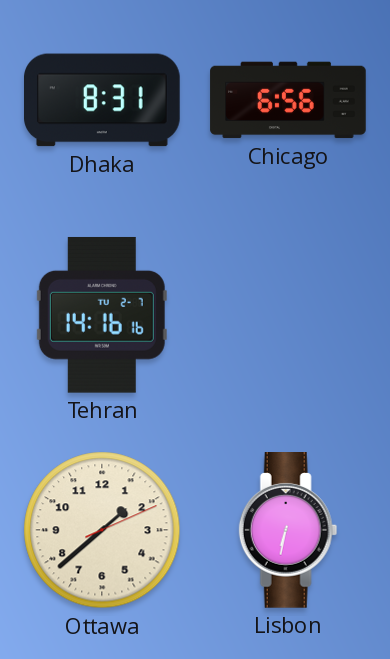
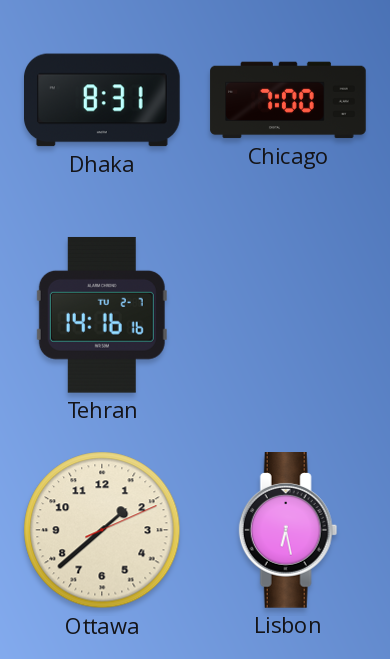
Chicago: 6:56 -> 7:00
Lisbon: 6:32 -> 6:28
